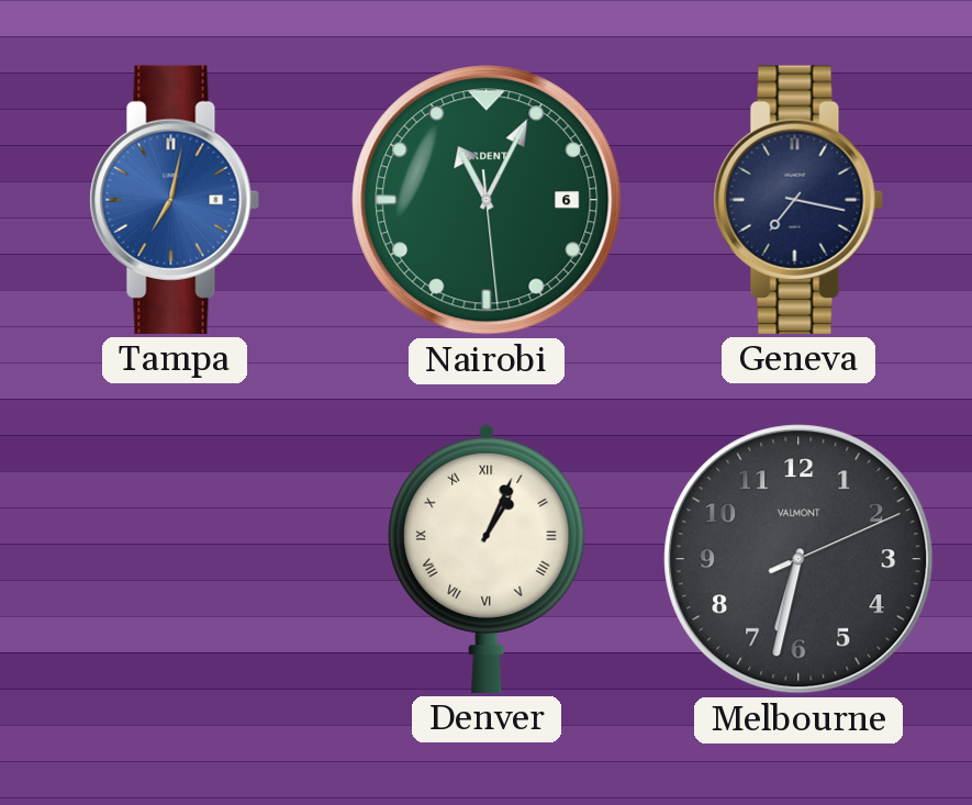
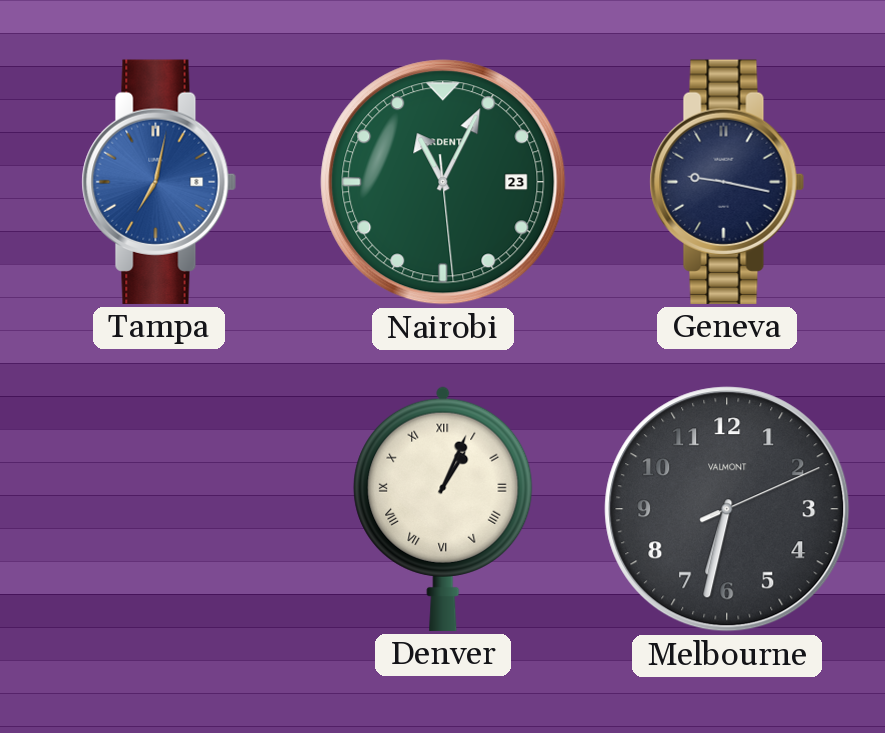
Nairobi date: 6 -> 23
Geneva: 7:17 -> 9:17
